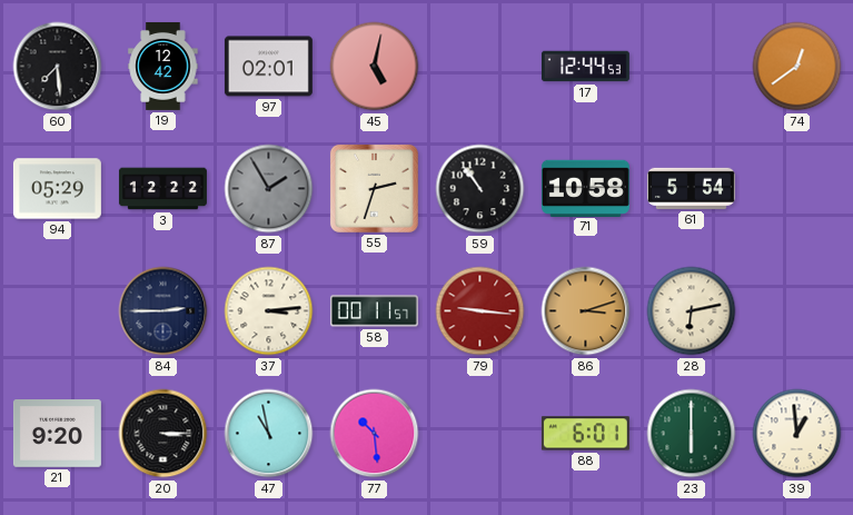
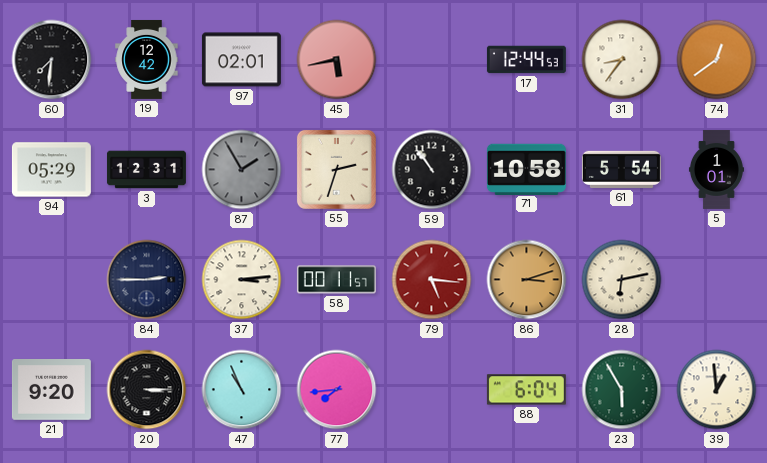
60: 7:29 -> 7:31
45: 5:02 -> 5:43
31: none -> 8:36
3: 12:22 -> 12:31
5: none -> 1:01
79: 9:16 -> 5:16
47: 10:58 -> 10:56
77: 10:29 -> 7:44
88: 6:01 -> 6:04
23: 6:00 -> 5:55
